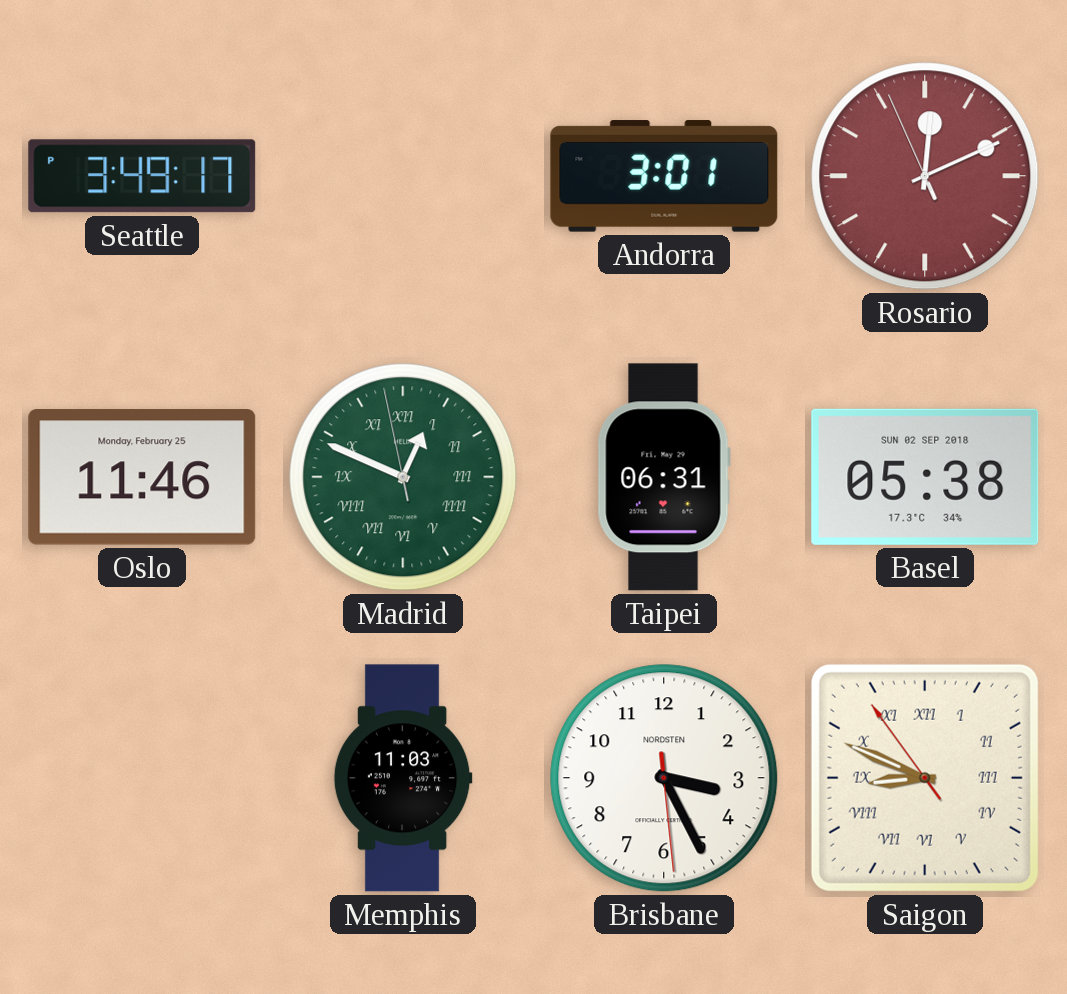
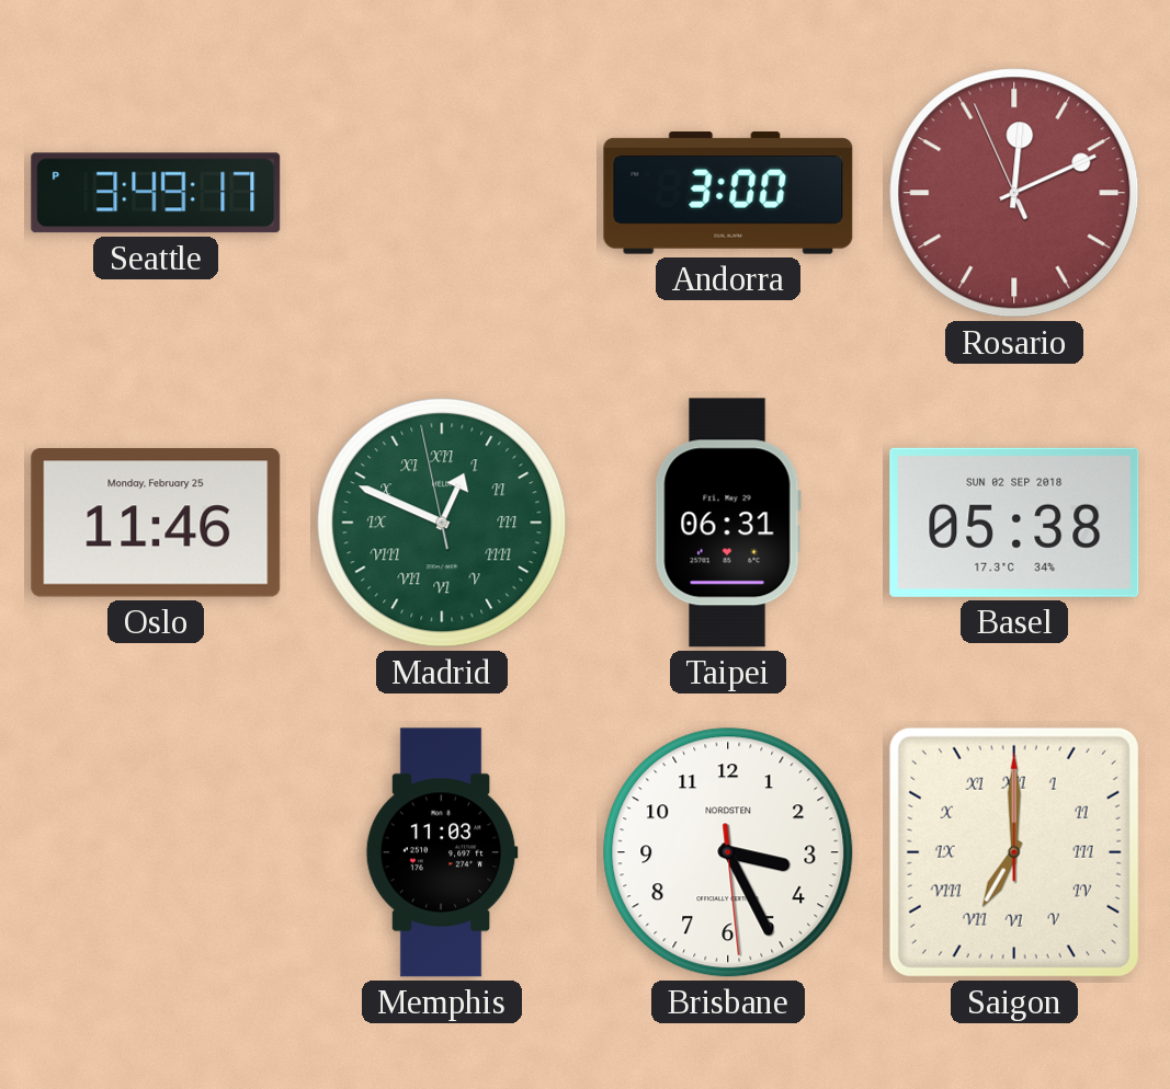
Andorra: 3:01 -> 3:00
Saigon: 8:48 -> 7:00
